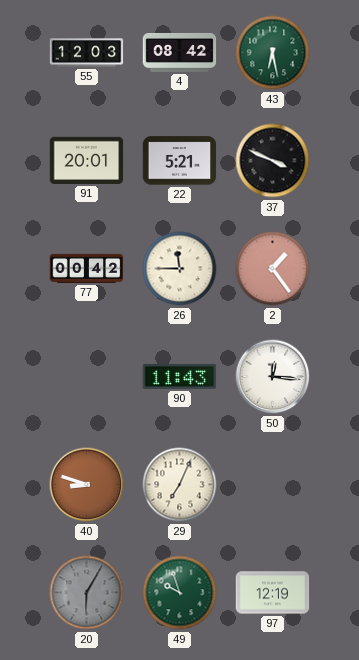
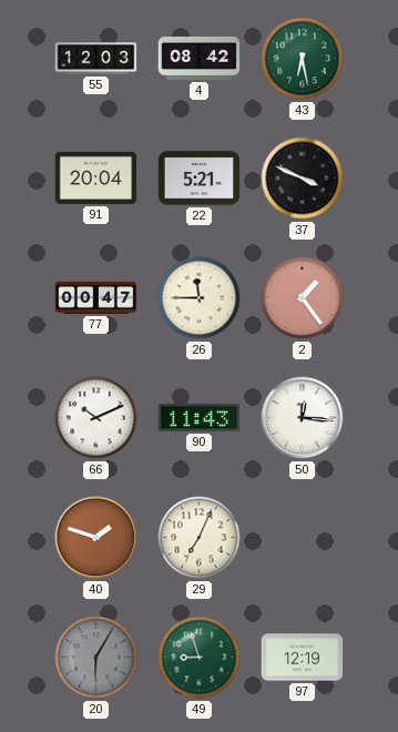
91: 20:01 -> 20:04
77: 00:42 -> 00:47
66: none -> 10:11
40: 8:48 -> 1:48
49: 9:57 -> 8:57
